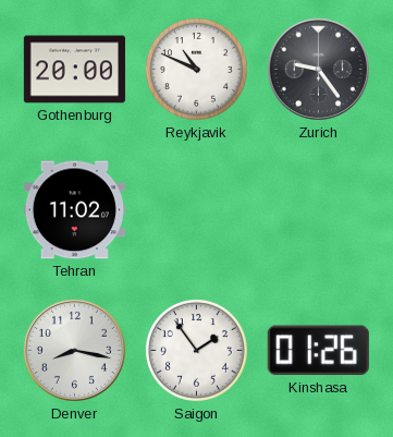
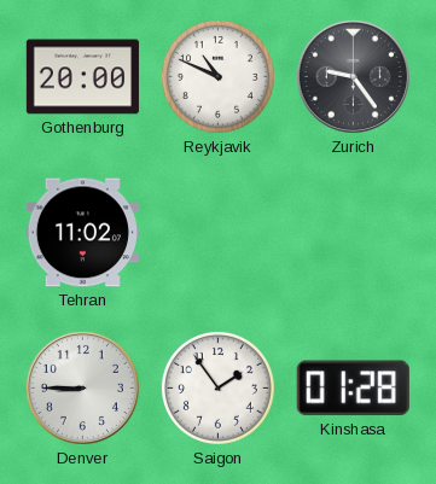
Denver: 8:17 -> 8:45
Kinshasa: 01:26 -> 01:28
